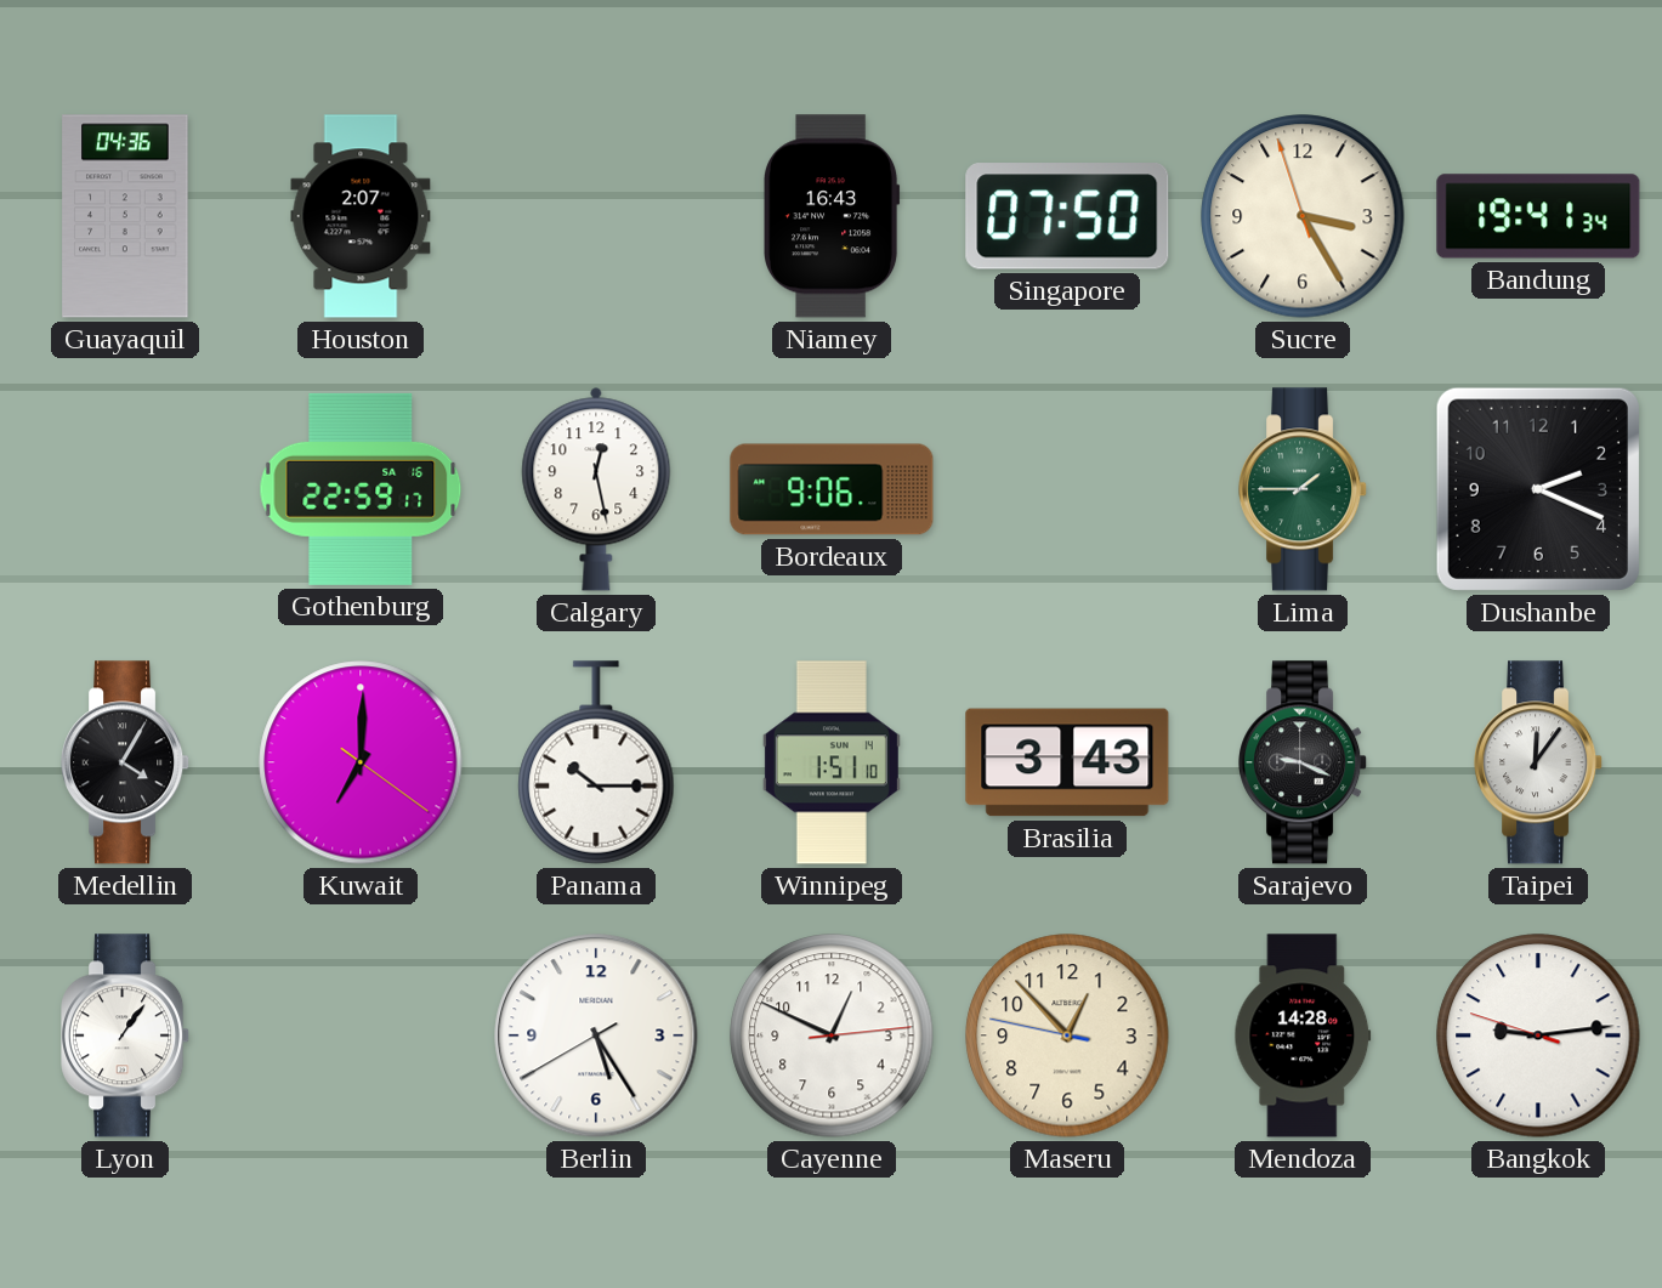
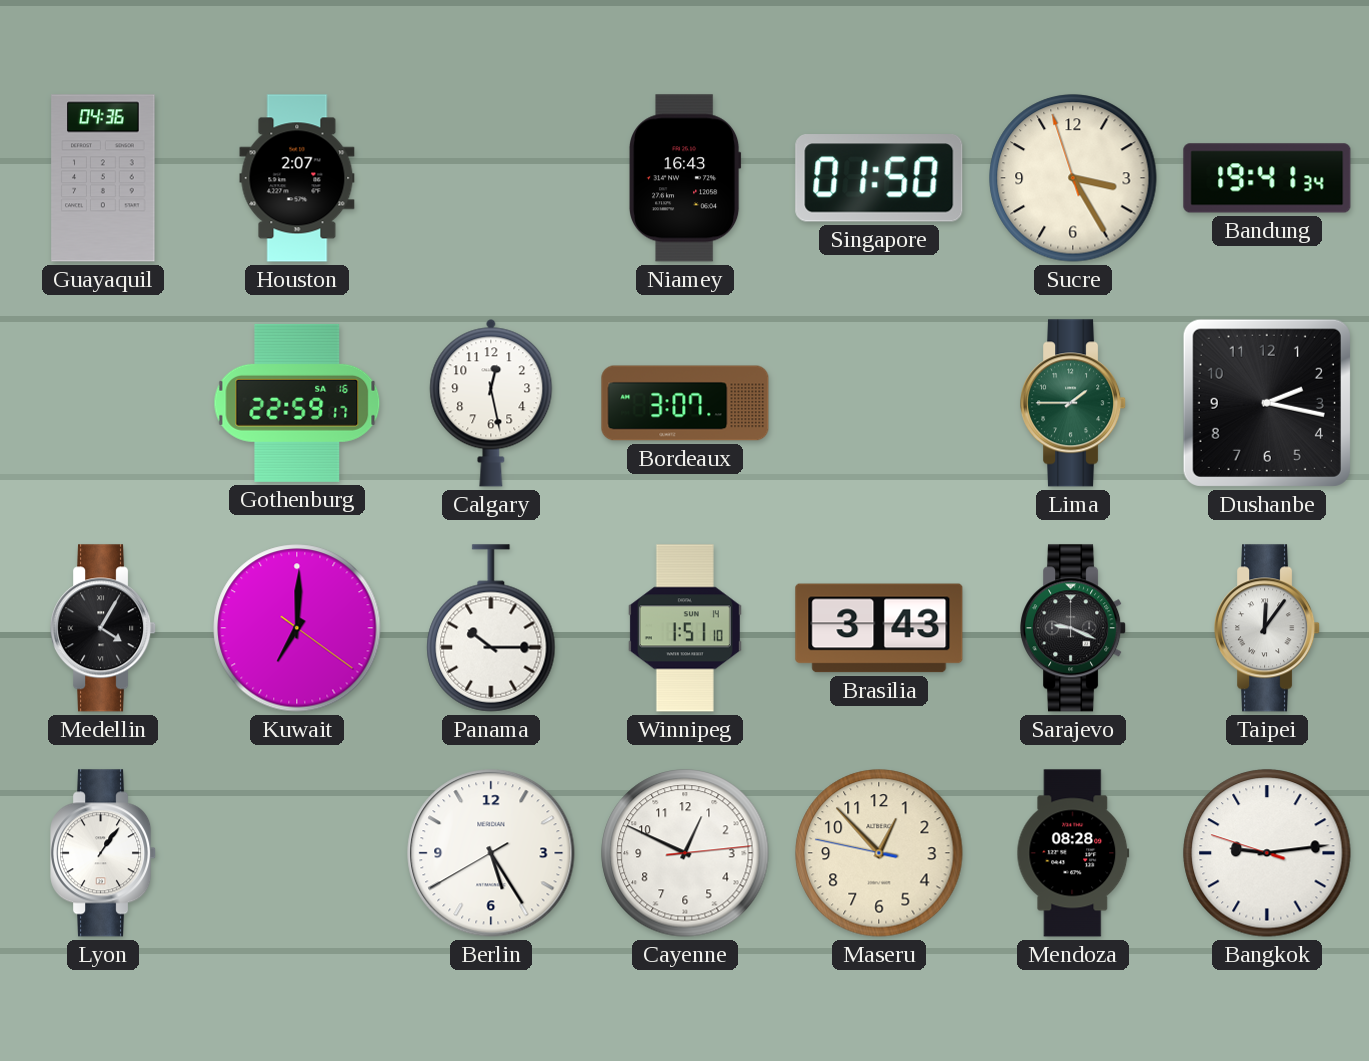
Singapore: 07:50 -> 01:50
Bordeaux: 9:06 -> 3:07
Dushanbe: 2:19 -> 2:17
Mendoza: 14:28 -> 08:28
